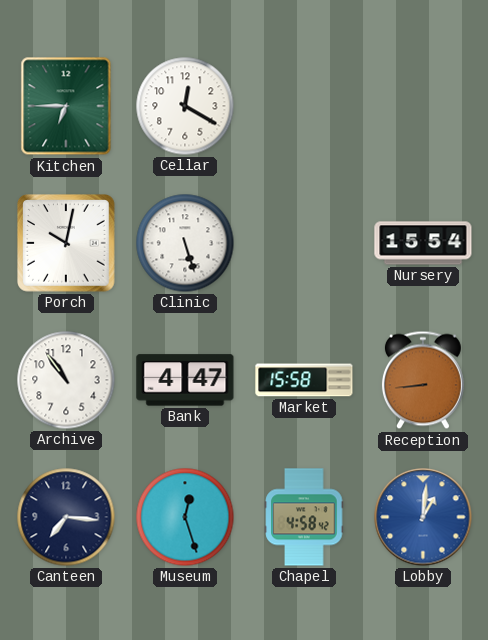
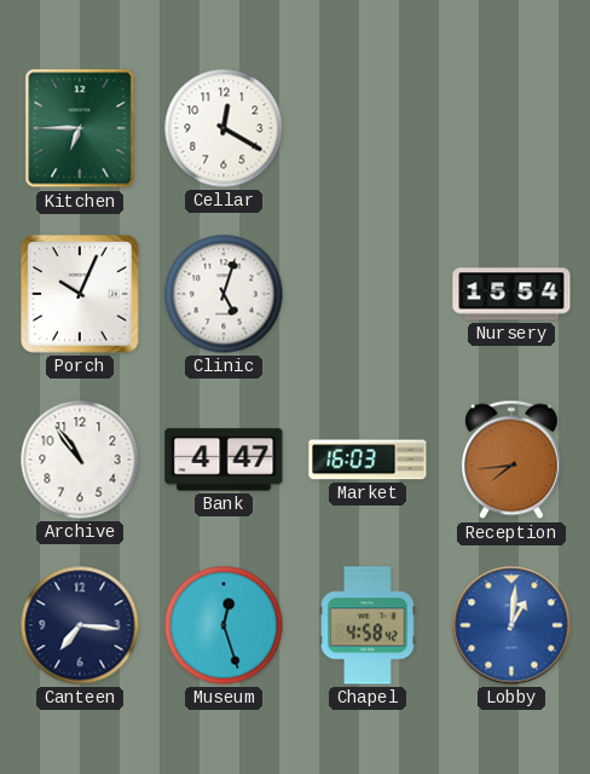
Porch: 10:02 -> 10:04
Clinic: 5:27 -> 5:03
Market: 15:58 -> 16:03
Reception: 8:44 -> 7:44
